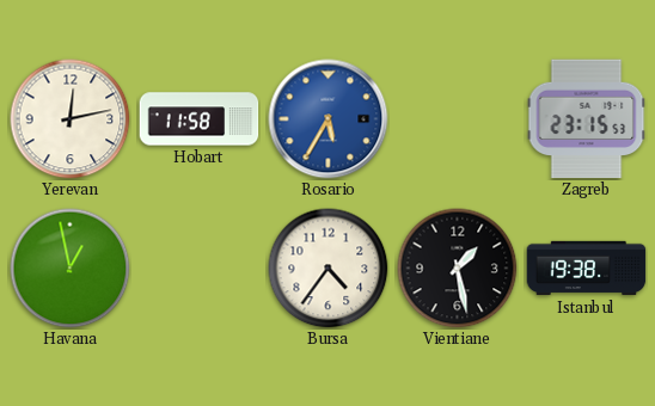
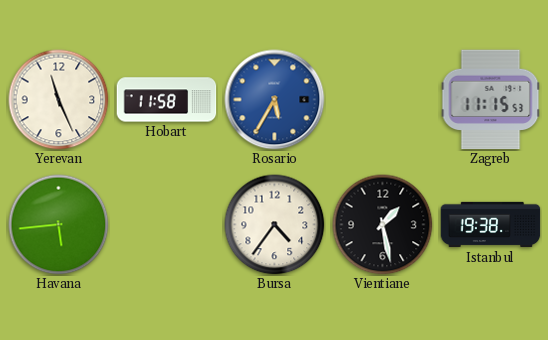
Yerevan: 12:13 -> 11:26
Zagreb: 23:15 -> 11:15
Havana: 12:58 -> 5:44
